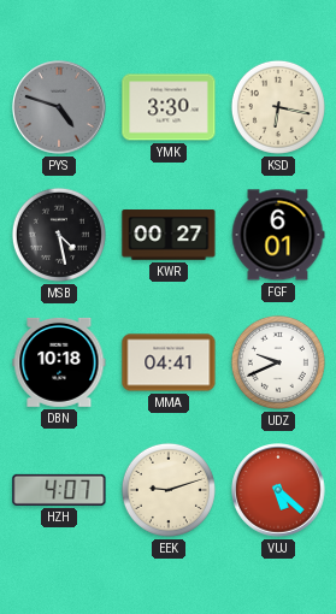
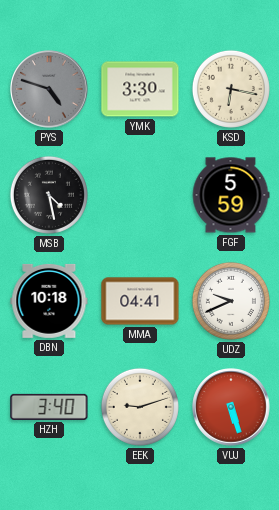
KWR: 00:27 -> none
FGF: 6:01 -> 5:59
HZH: 4:07 -> 3:40
VUJ: 5:22 -> 5:27
